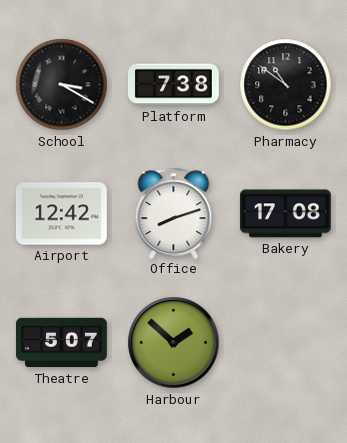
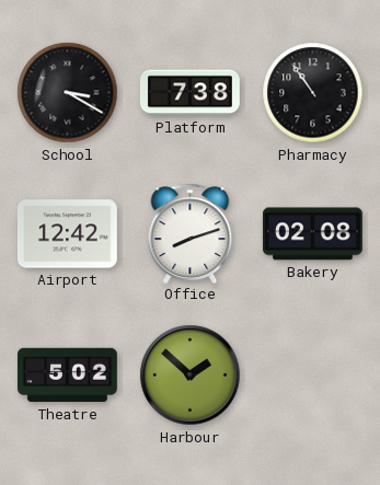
Pharmacy: 10:51 -> 10:54
Bakery: 17:08 -> 02:08
Theatre: 5:07 -> 5:02
